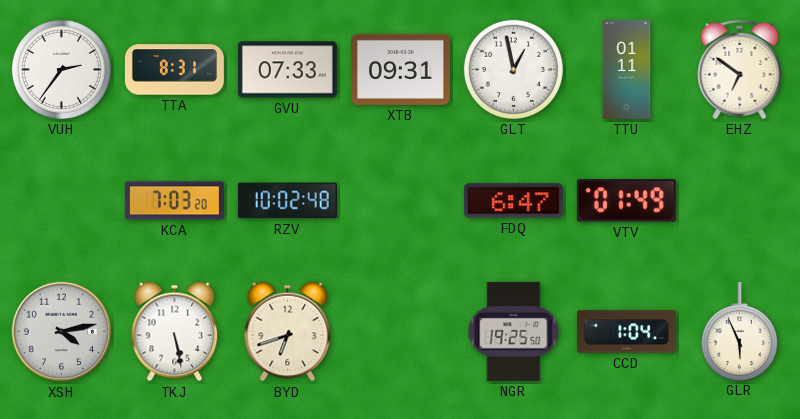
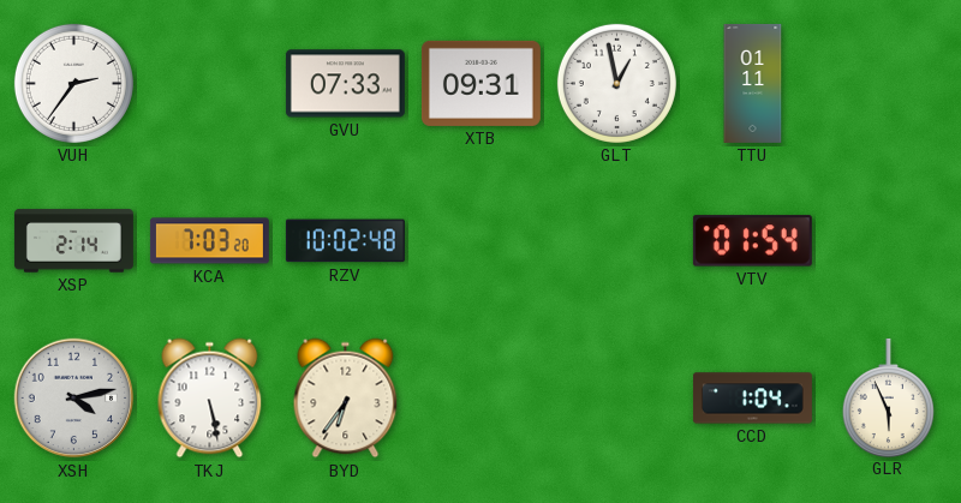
TTA: 8:31 -> none
EHZ: 6:51 -> none
XSP: none -> 2:14
FDQ: 6:47 -> none
VTV: 01:49 -> 01:54
BYD: 6:42 -> 6:36
NGR: 19:25 -> none
